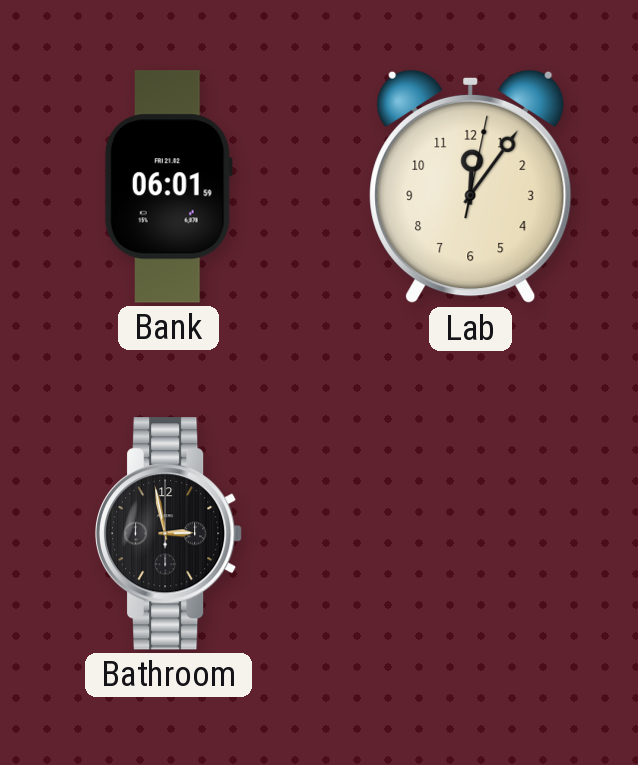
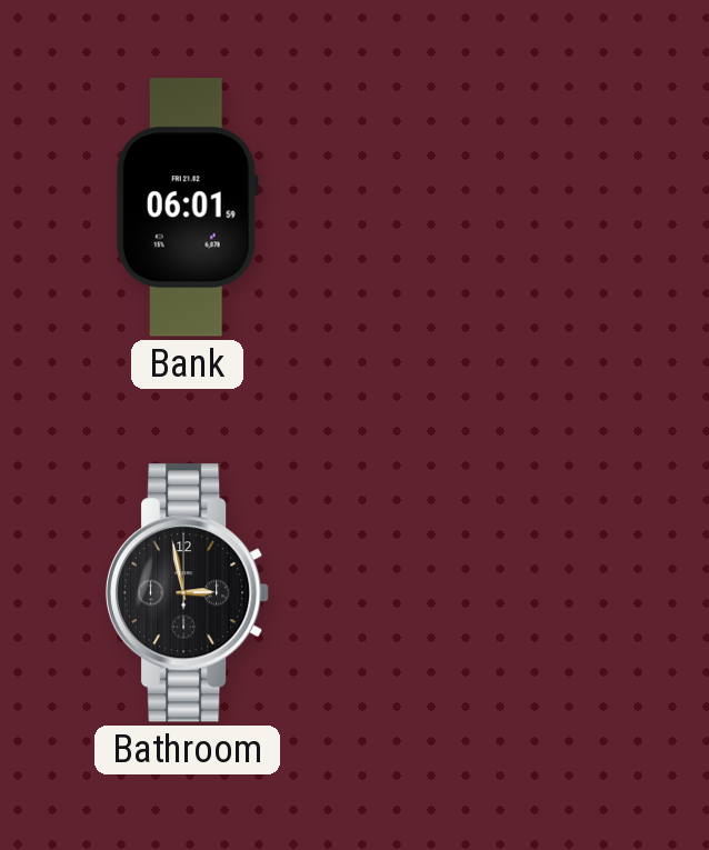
Lab: 12:06 -> none
